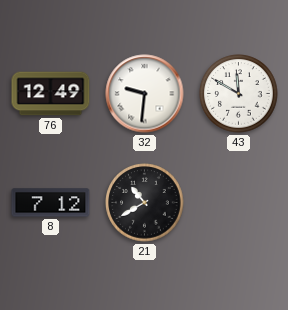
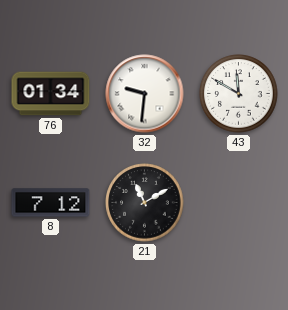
76: 12:49 -> 01:34
21: 10:40 -> 11:10
